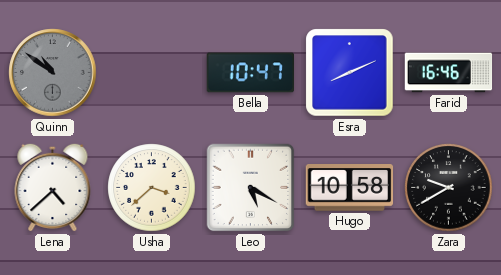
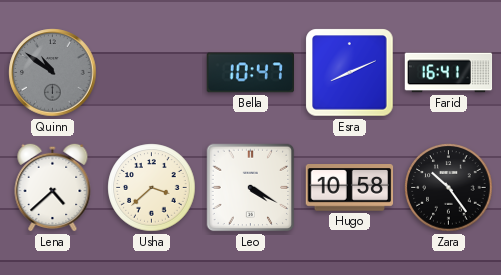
Farid: 16:46 -> 16:41
Leo: 5:20 -> 4:20
Zara: 9:40 -> 10:24
